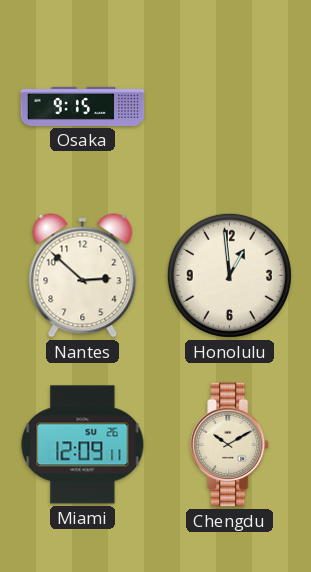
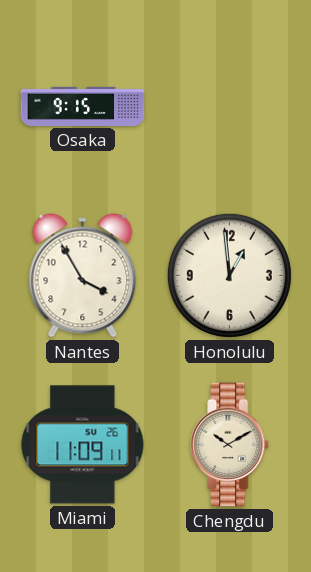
Nantes: 2:52 -> 3:55
Miami: 12:09 -> 11:09
